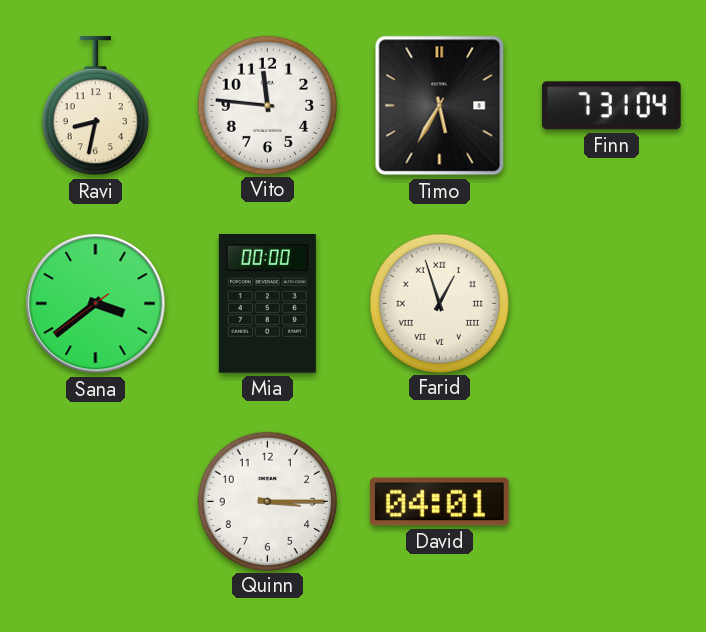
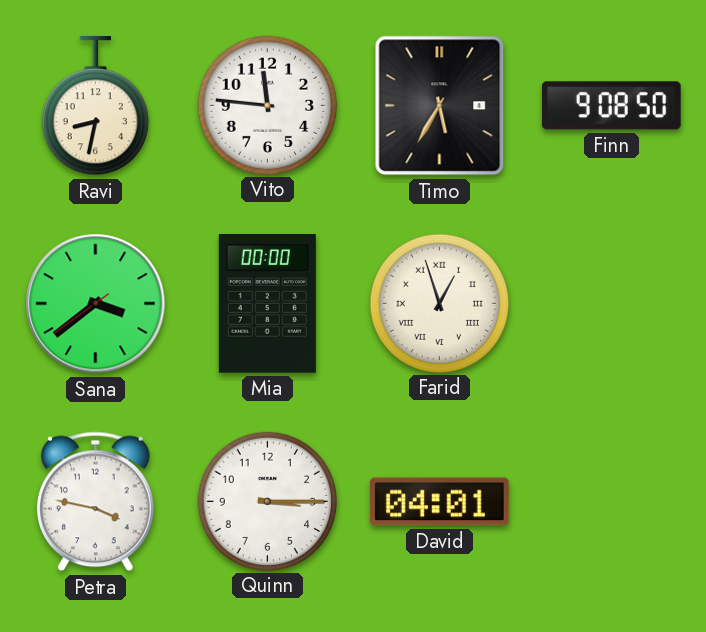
Finn: 7:31 -> 9:08
Petra: none -> 3:47
